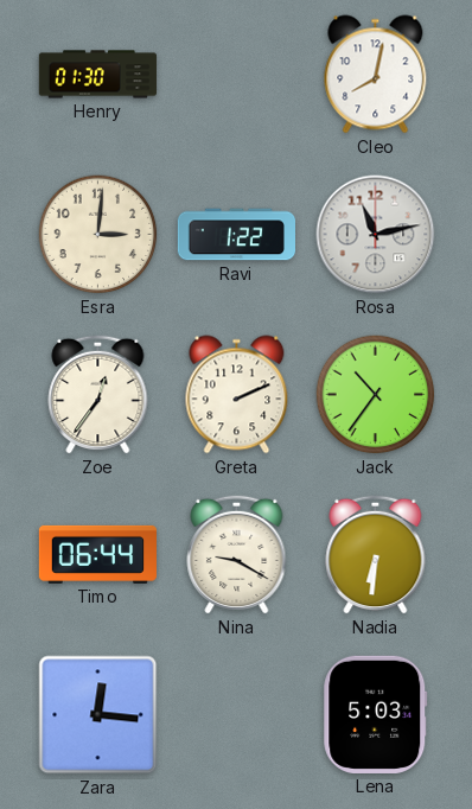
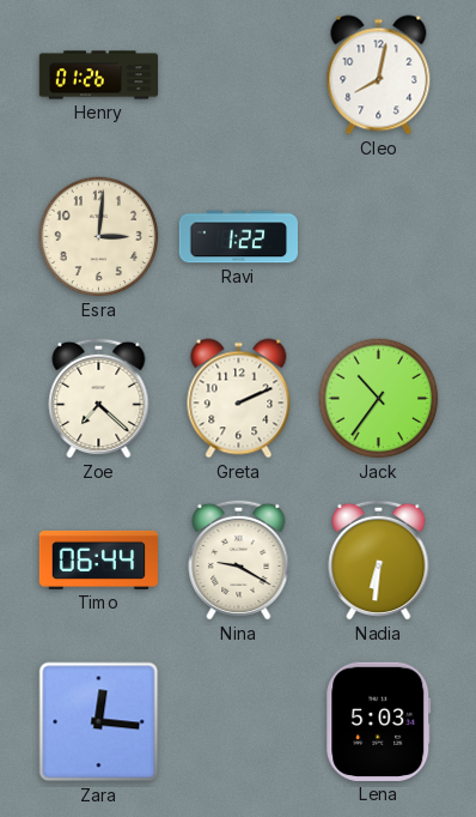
Henry: 01:30 -> 01:26
Rosa: 11:13 -> none
Zoe: 12:36 -> 7:22
